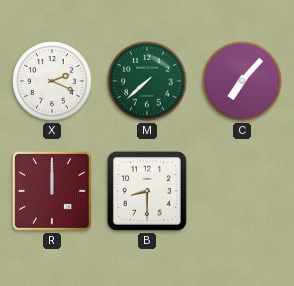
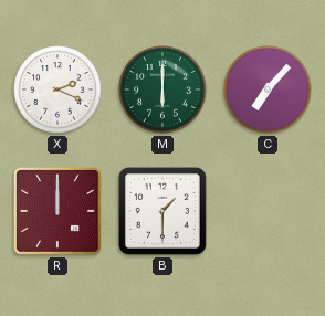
M: 7:38 -> 6:00
B: 8:30 -> 1:30
